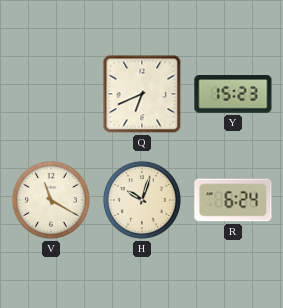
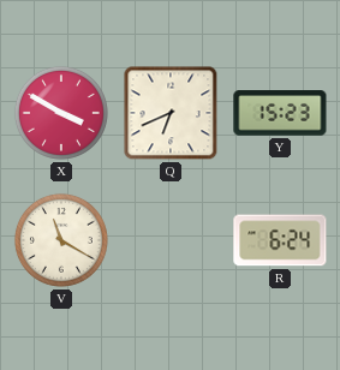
X: none -> 3:50
H: 10:03 -> none
